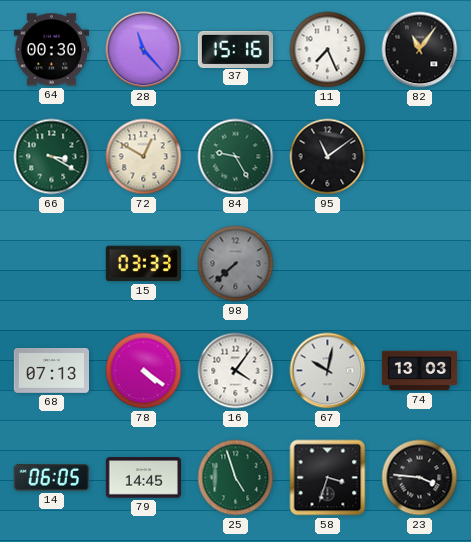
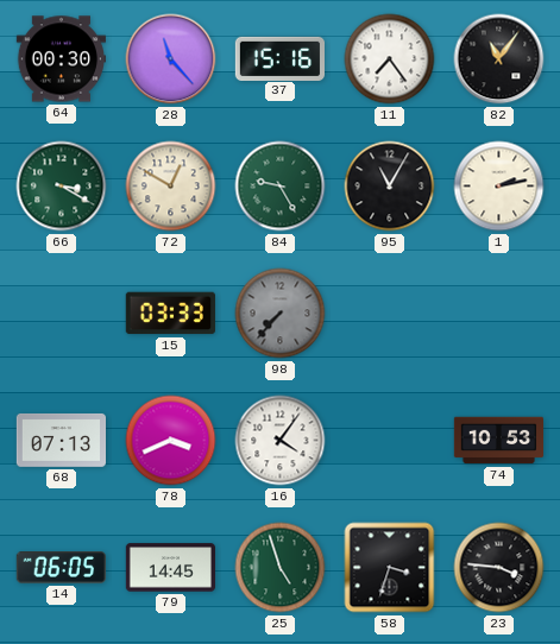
11: 7:26 -> 7:24
95: 11:09 -> 11:05
1: none -> 2:13
98: 7:38 -> 7:37
78: 4:21 -> 3:41
67: 10:02 -> none
74: 13:03 -> 10:53
